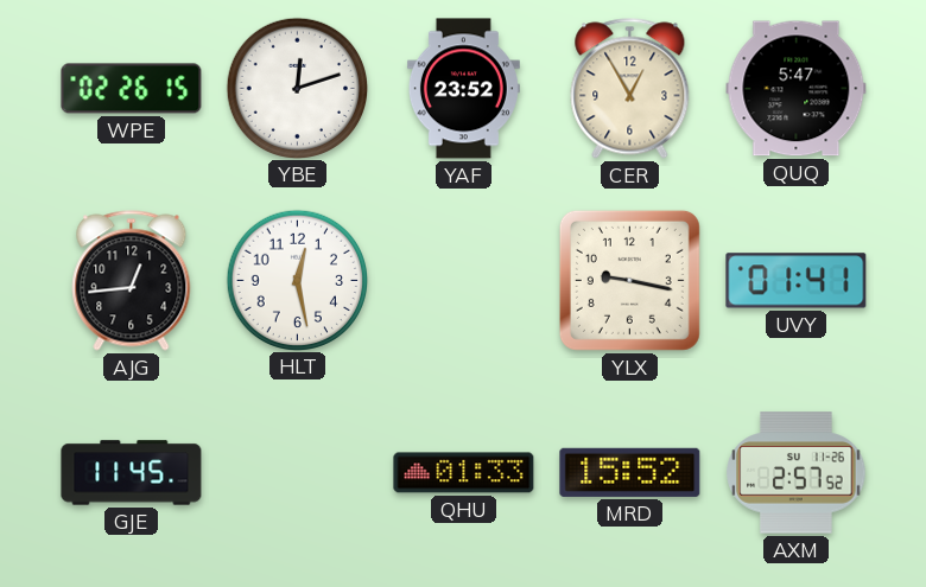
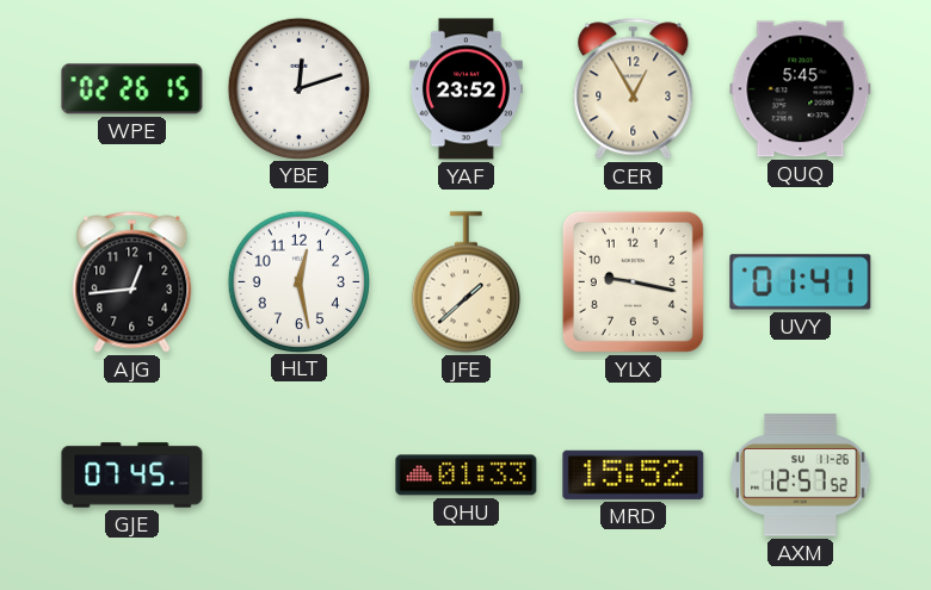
QUQ: 5:47 -> 5:45
JFE: none -> 1:38
GJE: 11:45 -> 07:45
AXM: 2:57 -> 12:57
